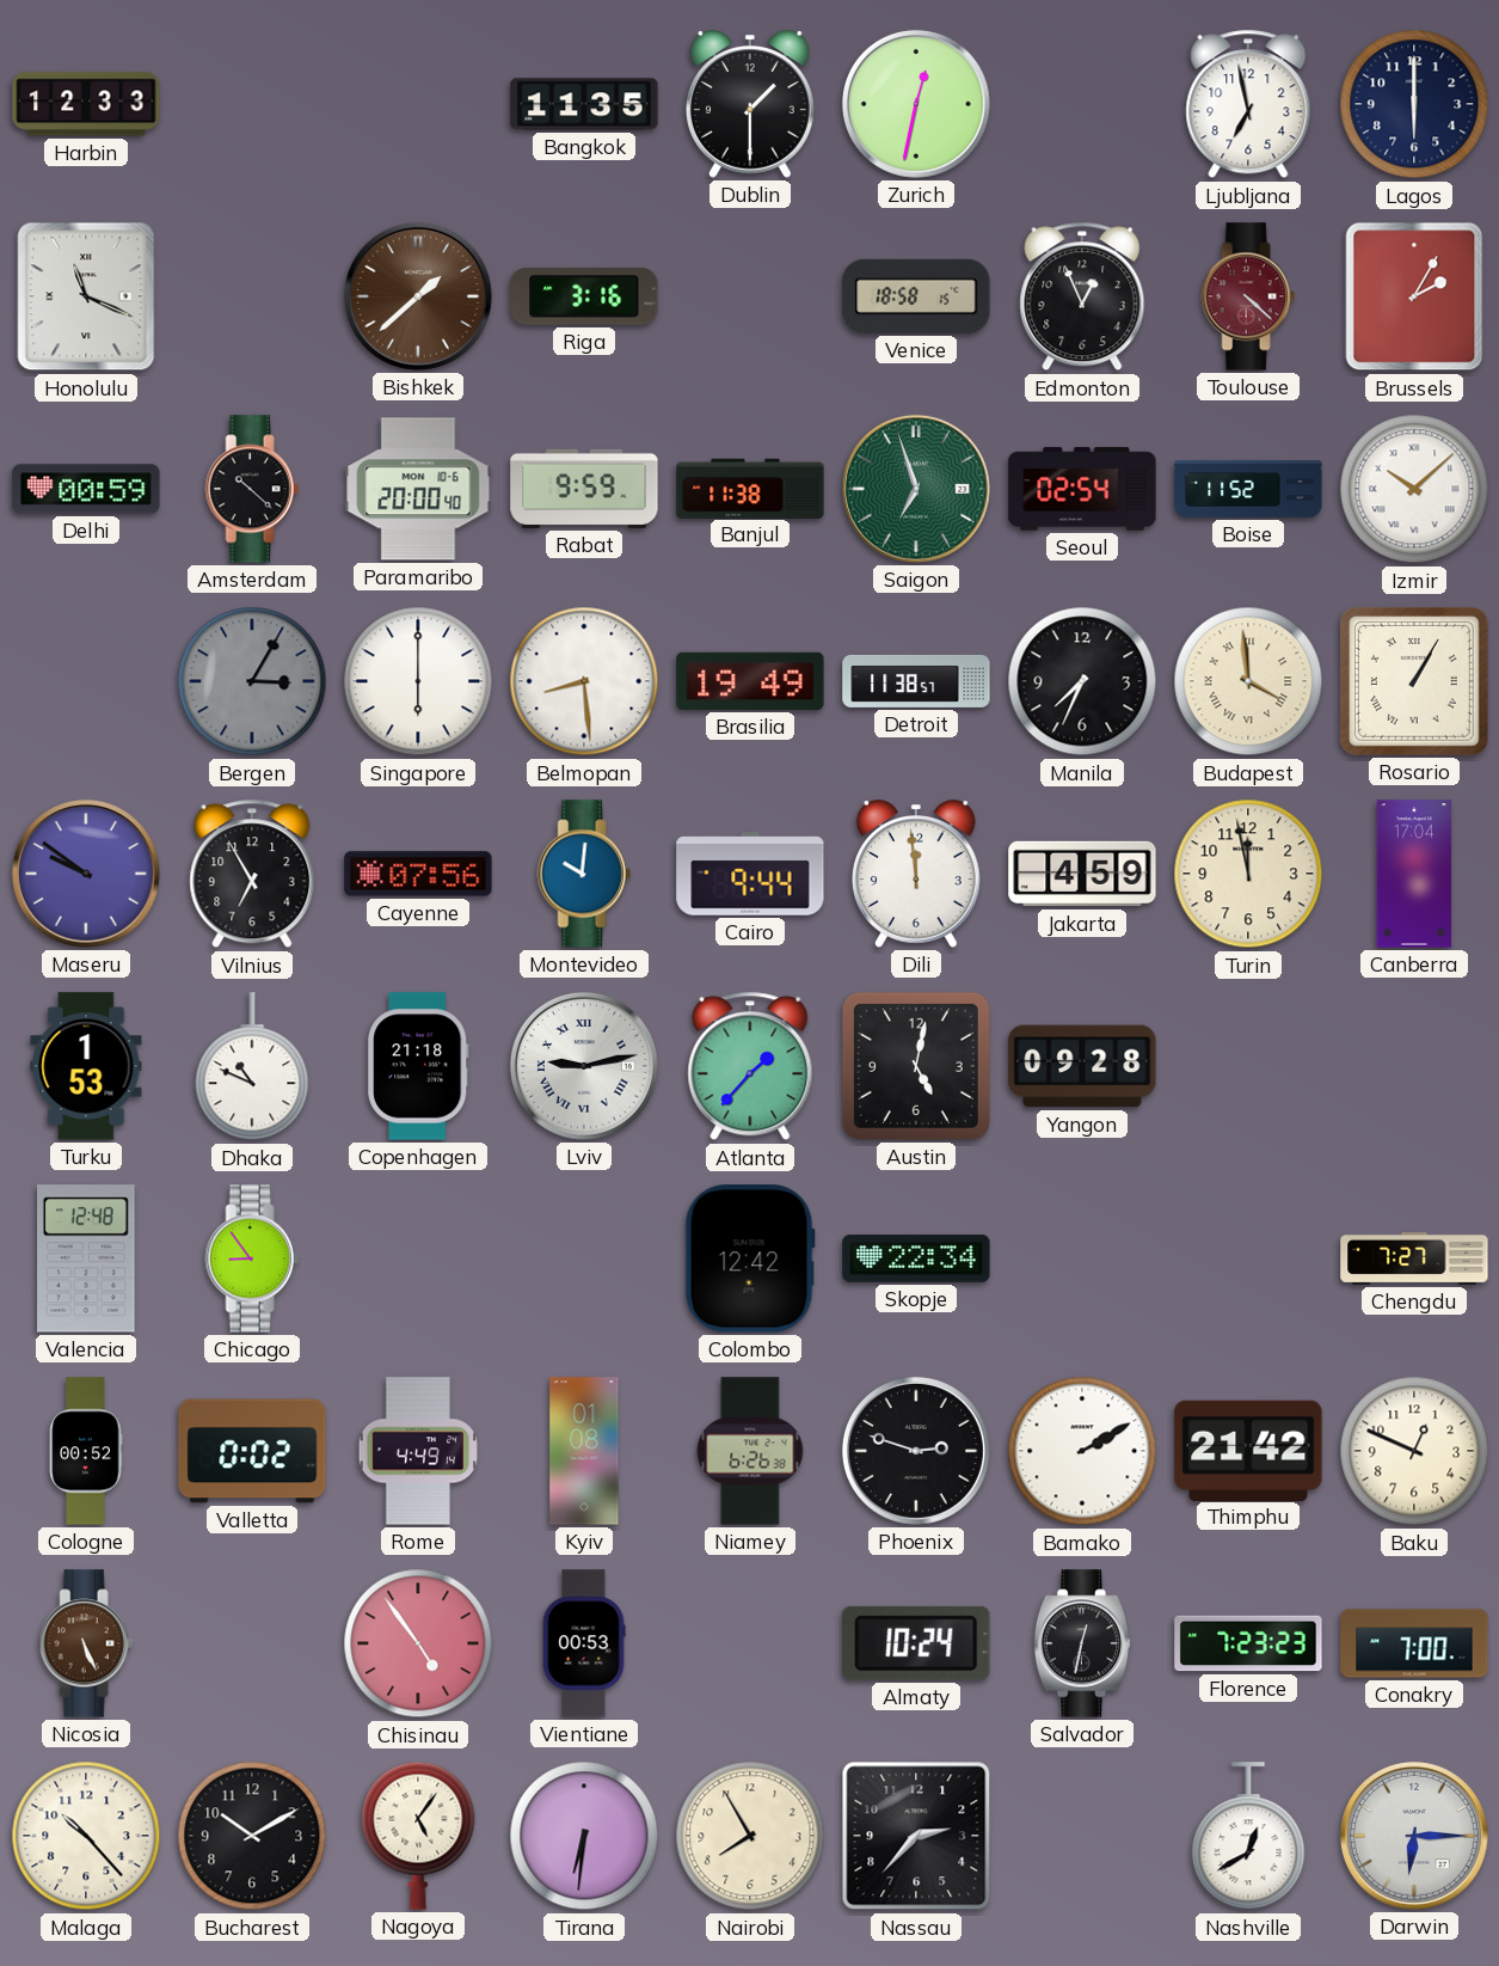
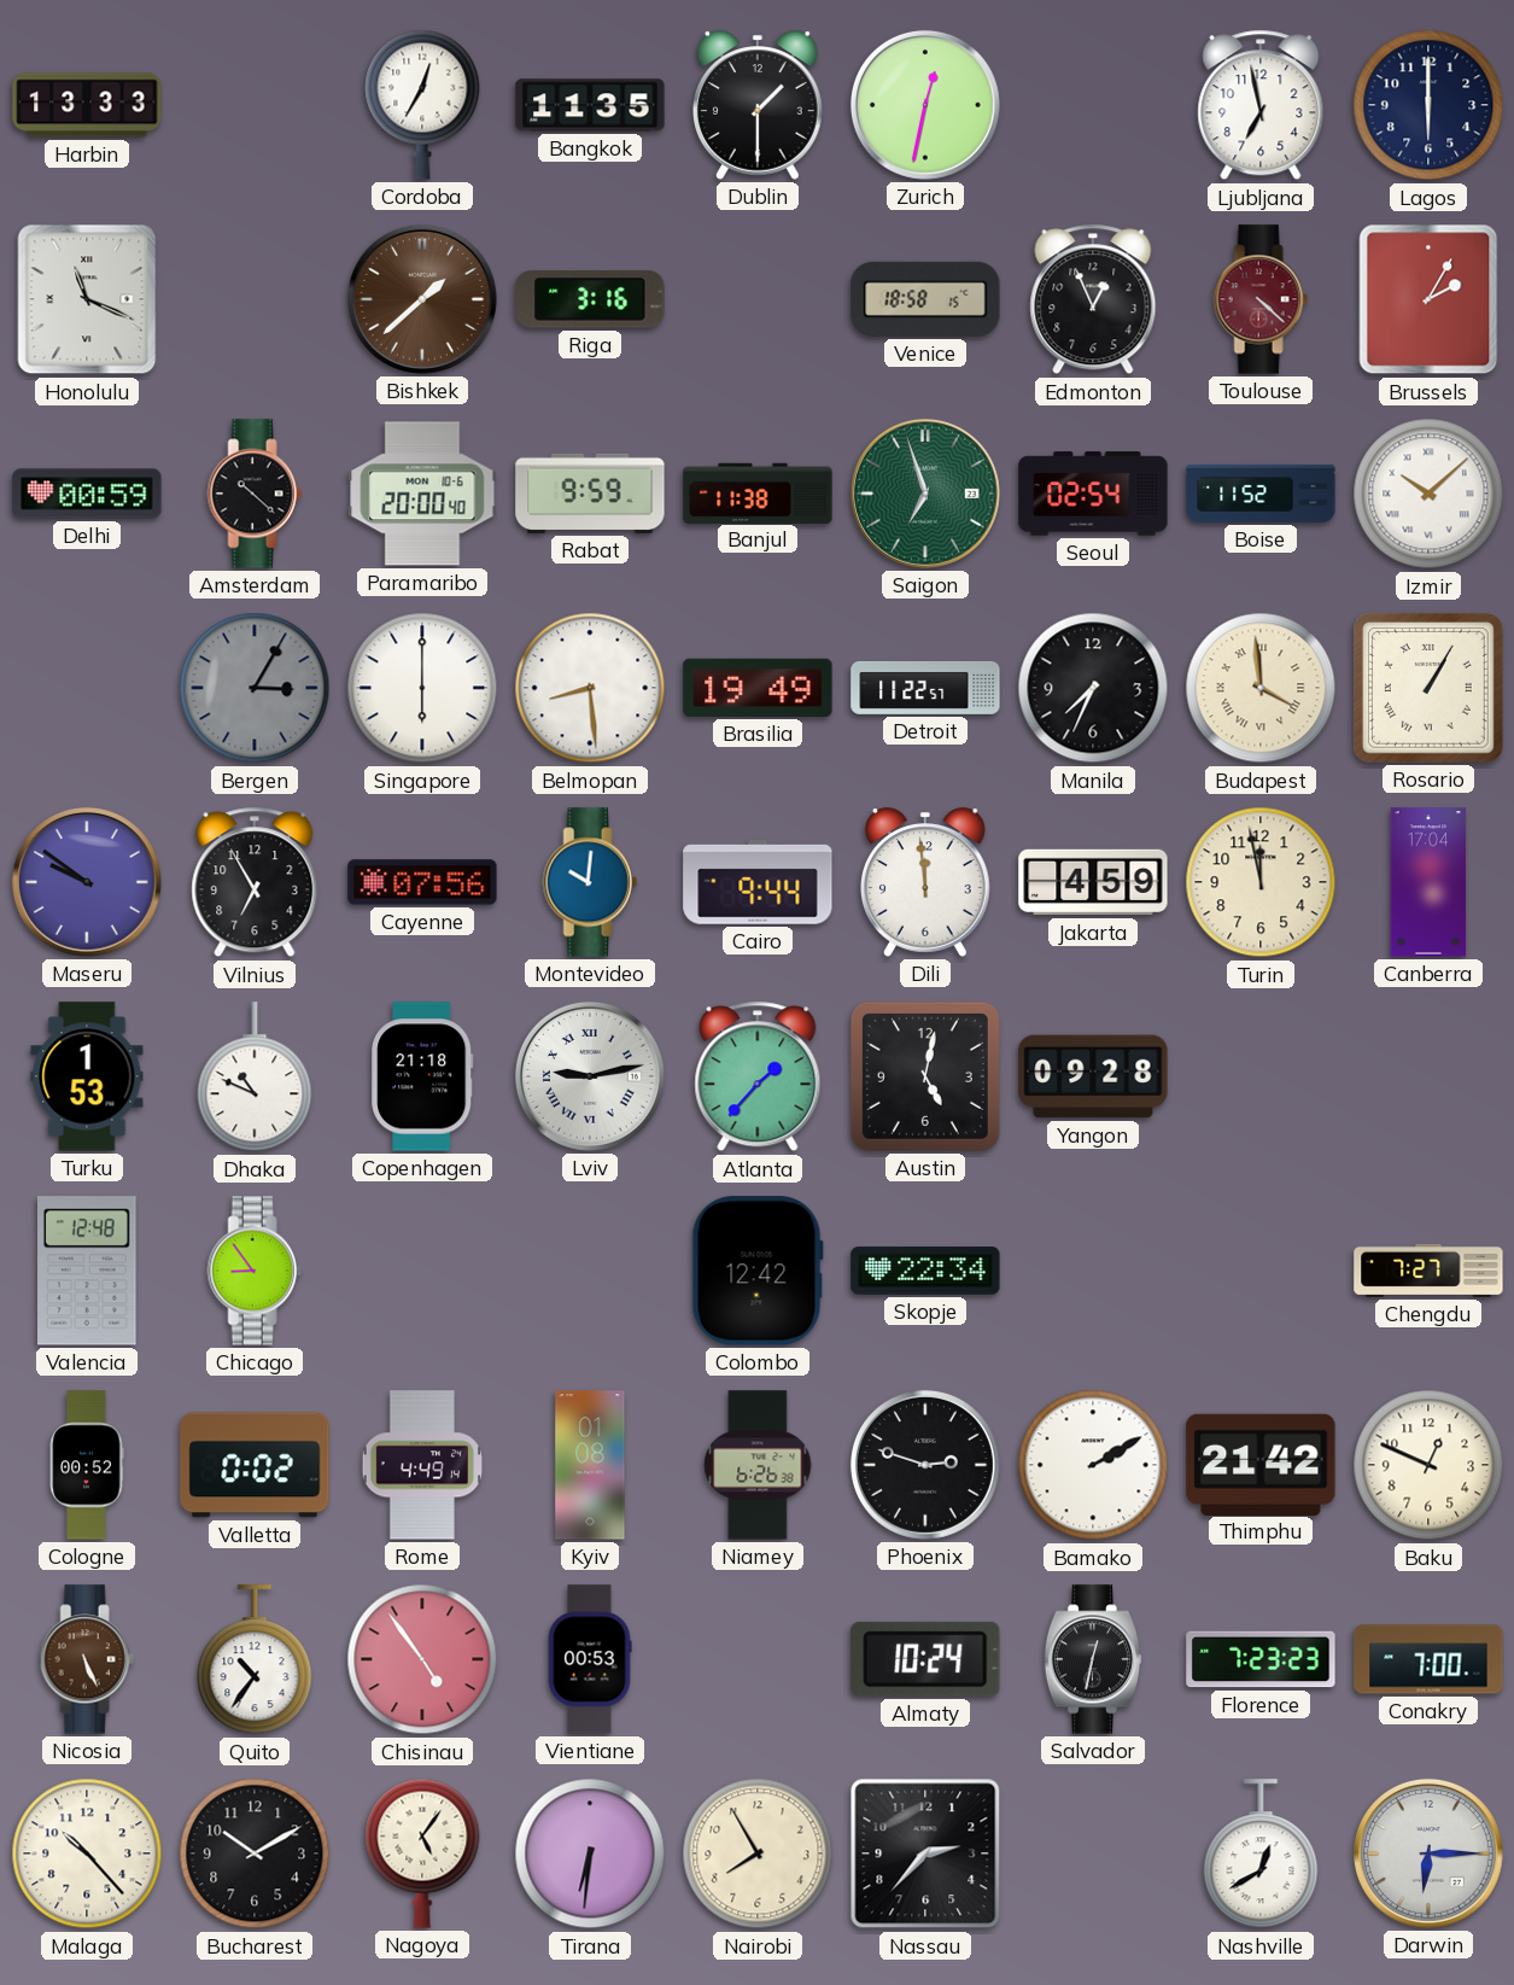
Harbin: 12:33 -> 13:33
Cordoba: none -> 12:35
Detroit: 11:38 -> 11:22
Quito: none -> 10:36
